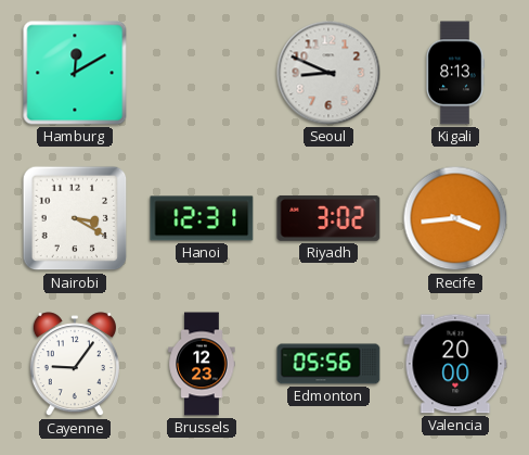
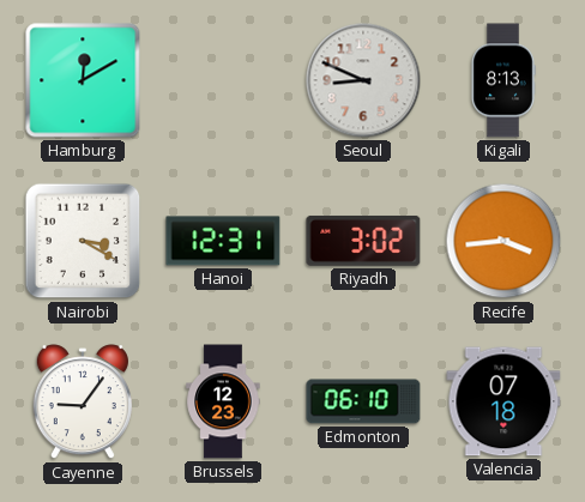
Edmonton: 05:56 -> 06:10
Valencia: 20:00 -> 07:18
